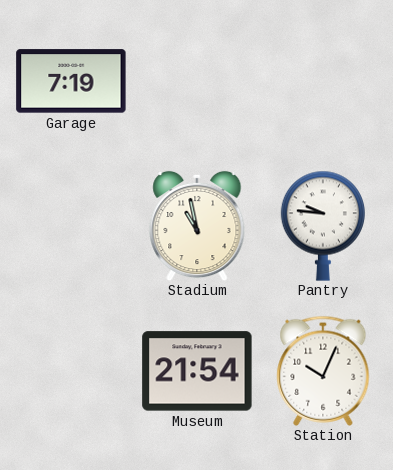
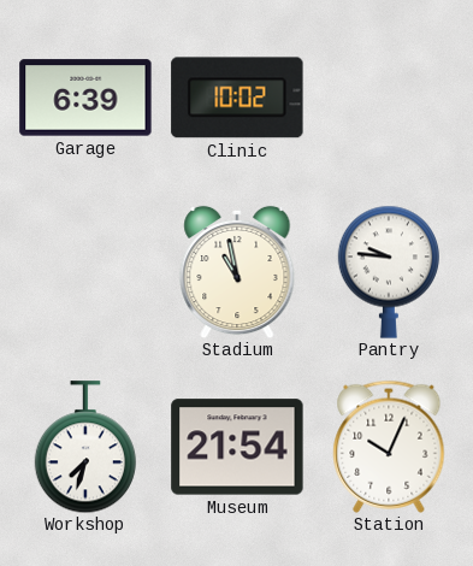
Garage: 7:19 -> 6:39
Clinic: none -> 10:02
Workshop: none -> 7:33
